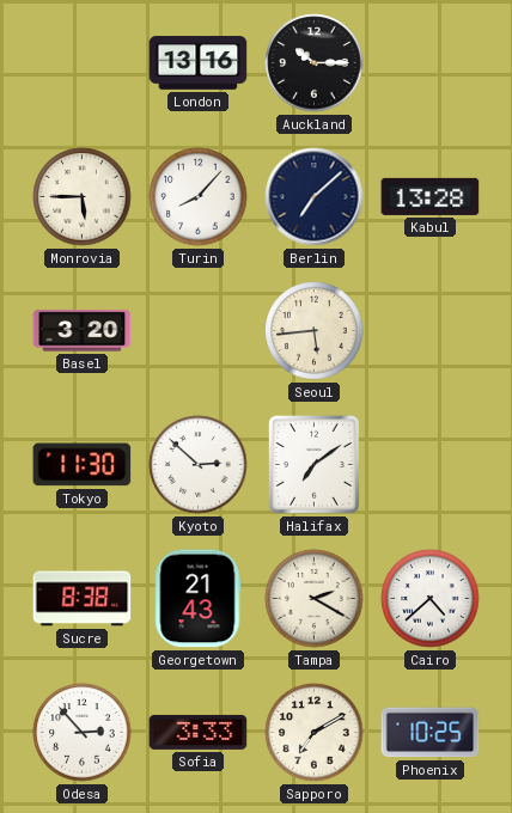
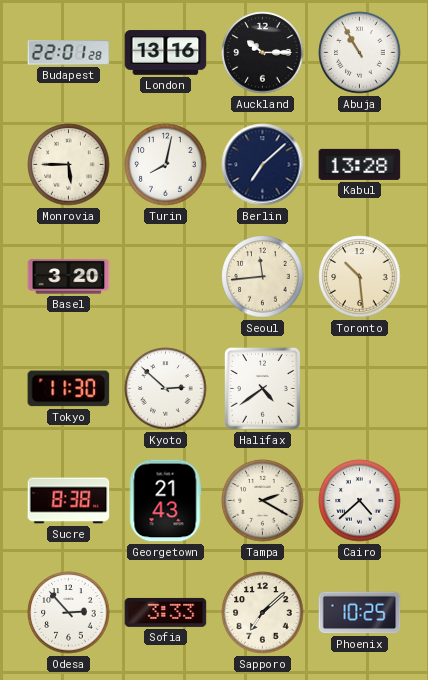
Budapest: none -> 22:01
Abuja: none -> 10:55
Turin: 8:07 -> 8:02
Seoul: 5:44 -> 11:44
Toronto: none -> 10:29
Halifax: 7:09 -> 4:39
Sapporo: 7:10 -> 7:08
